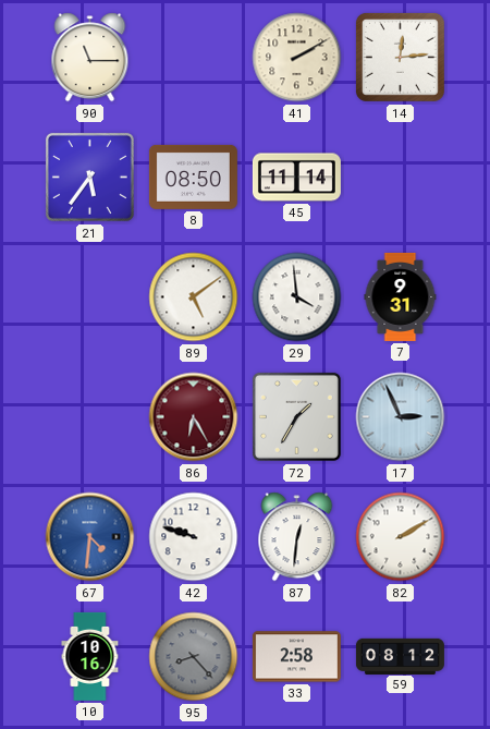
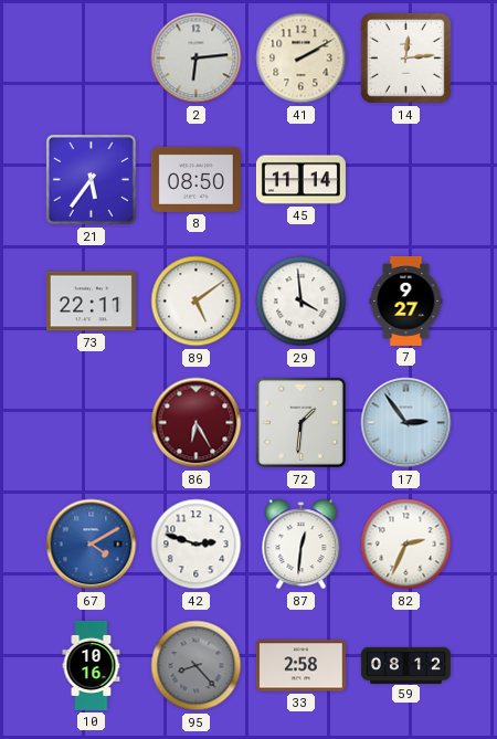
90: 11:15 -> none
2: none -> 6:14
73: none -> 22:11
7: 9:31 -> 9:27
72: 1:35 -> 1:31
17: 2:56 -> 2:54
67: 4:31 -> 4:10
42: 9:48 -> 2:48
82: 2:10 -> 2:34
